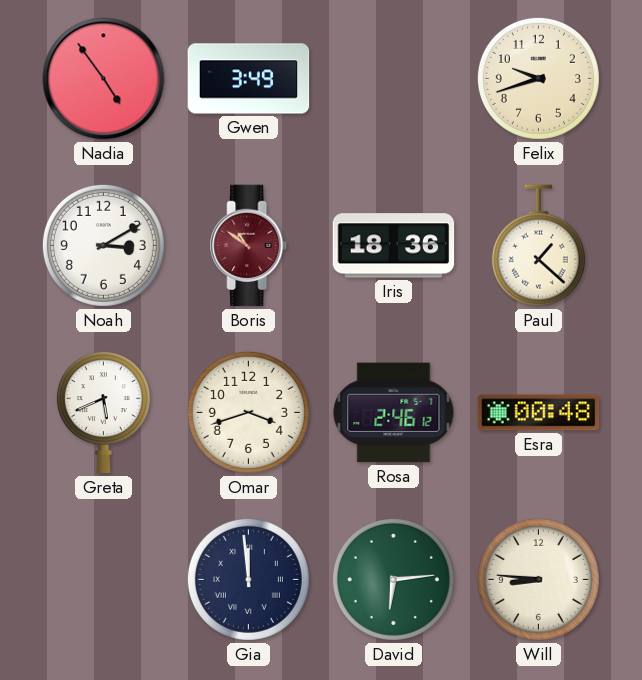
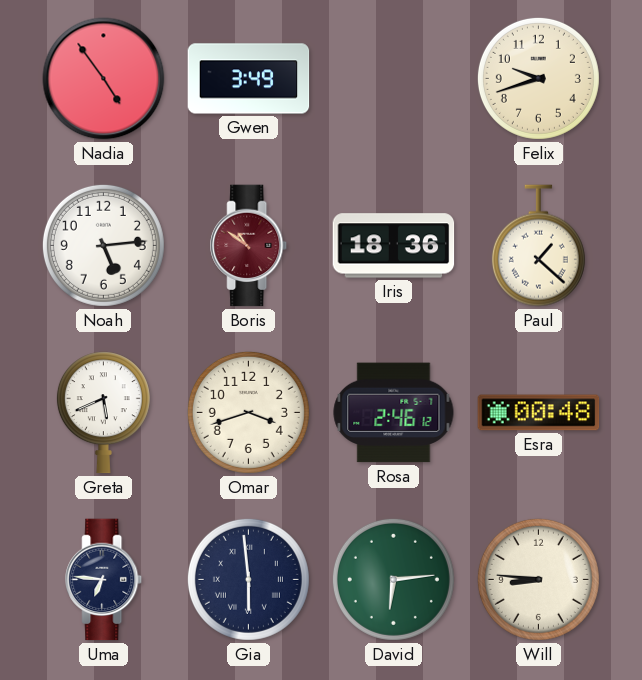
Noah: 3:10 -> 5:14
Uma: none -> 6:46
Gia: 11:59 -> 5:59
